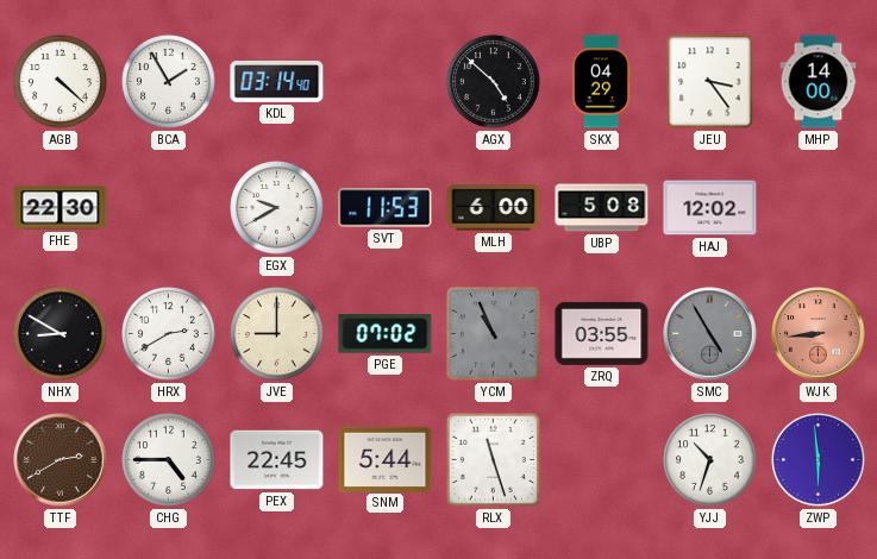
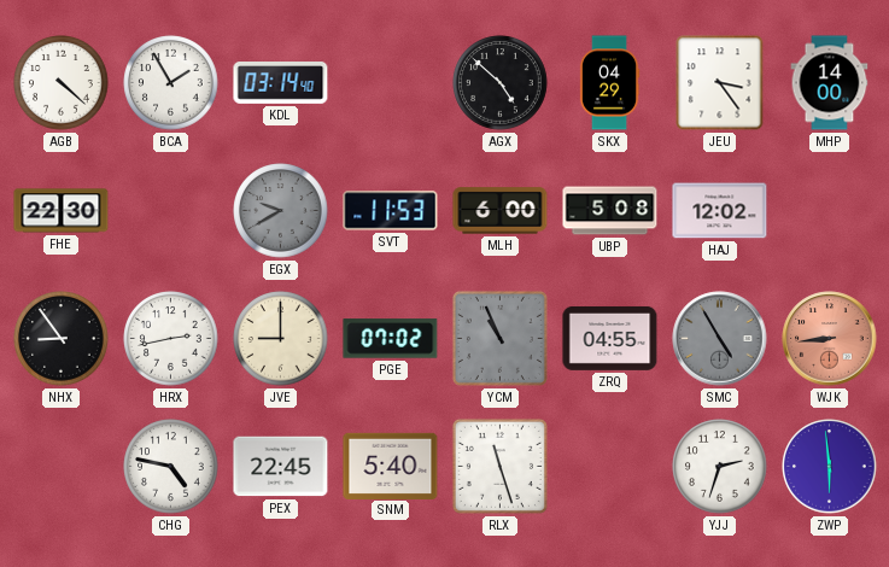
EGX dial: white -> grey
NHX: 8:50 -> 8:54
HRX: 2:40 -> 2:43
ZRQ: 03:55 -> 04:55
TTF: 2:40 -> none
CHG: 4:45 -> 4:47
SNM: 5:44 -> 5:40
YJJ: 10:33 -> 2:33
